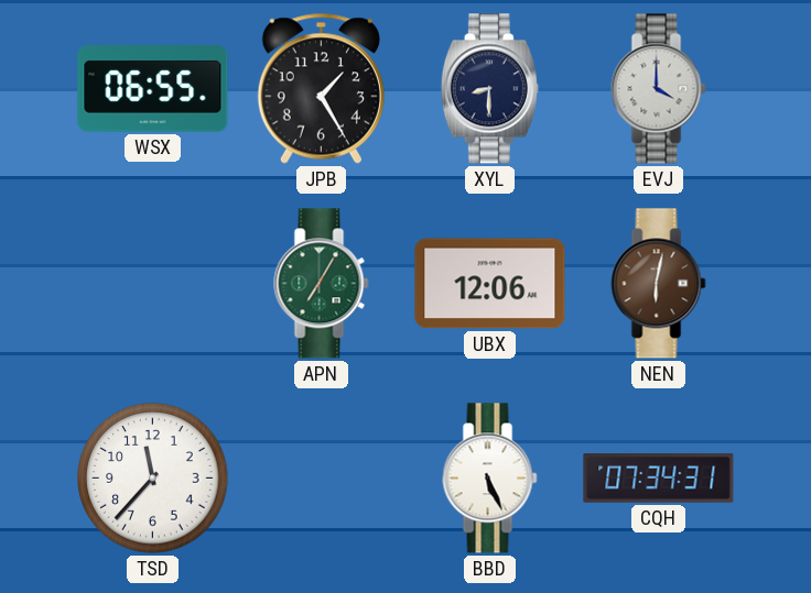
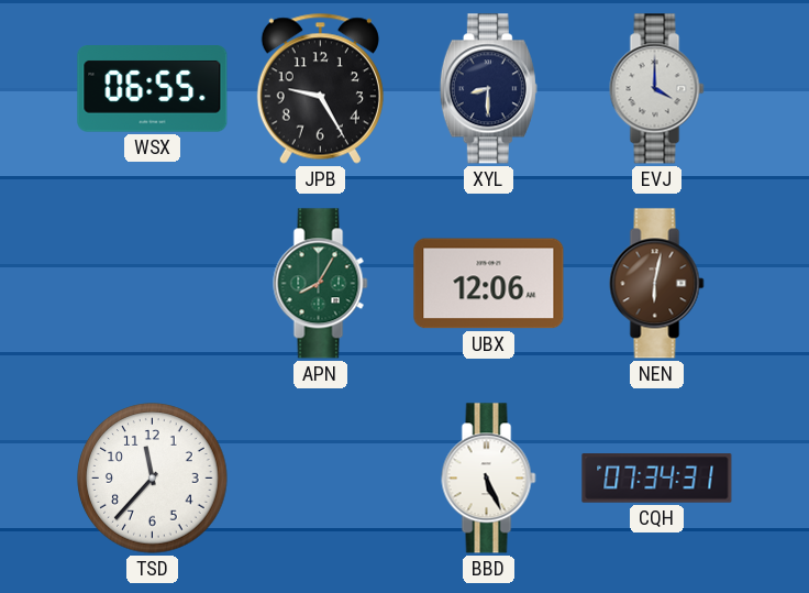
JPB: 1:25 -> 9:25
APN: 7:05 -> 8:05
